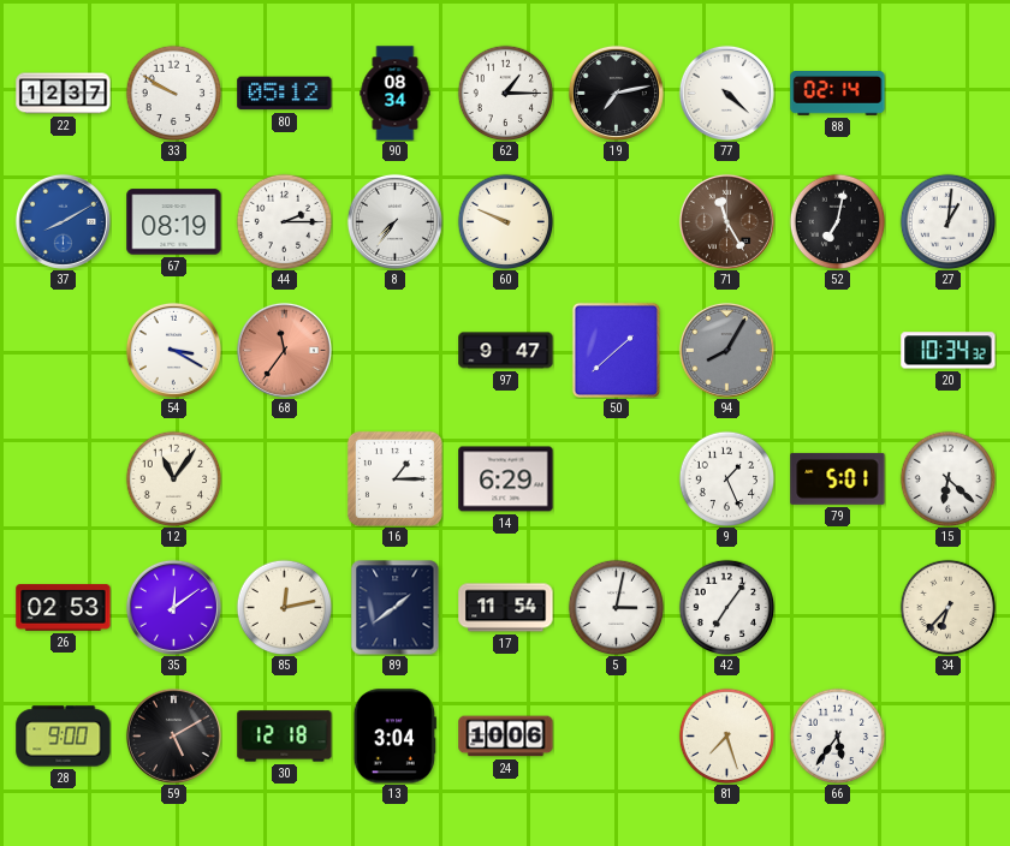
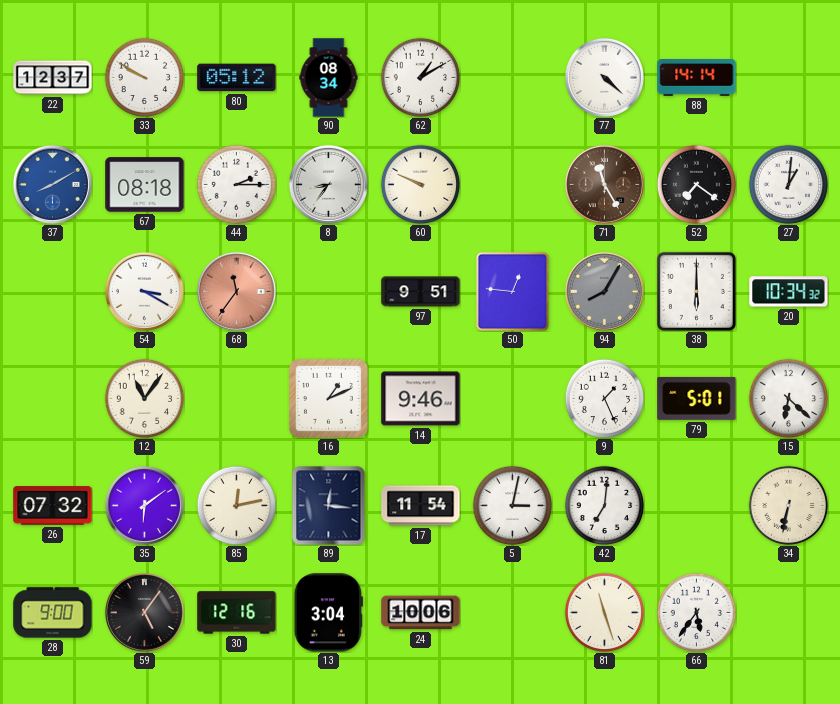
62: 1:15 -> 1:10
19: 7:13 -> none
88: 02:14 -> 14:14
67: 08:19 -> 08:18
8: 7:36 -> 8:36
52: 7:02 -> 7:21
97: 9:47 -> 9:51
50: 1:38 -> 12:46
38: none -> 6:00
16: 1:15 -> 1:11
14: 6:29 -> 9:46
26: 02:53 -> 07:32
35: 12:09 -> 6:09
89: 1:39 -> 12:16
42: 7:06 -> 7:01
34: 6:37 -> 6:32
59: 5:10 -> 5:06
30: 12:18 -> 12:16
81: 7:27 -> 11:27
